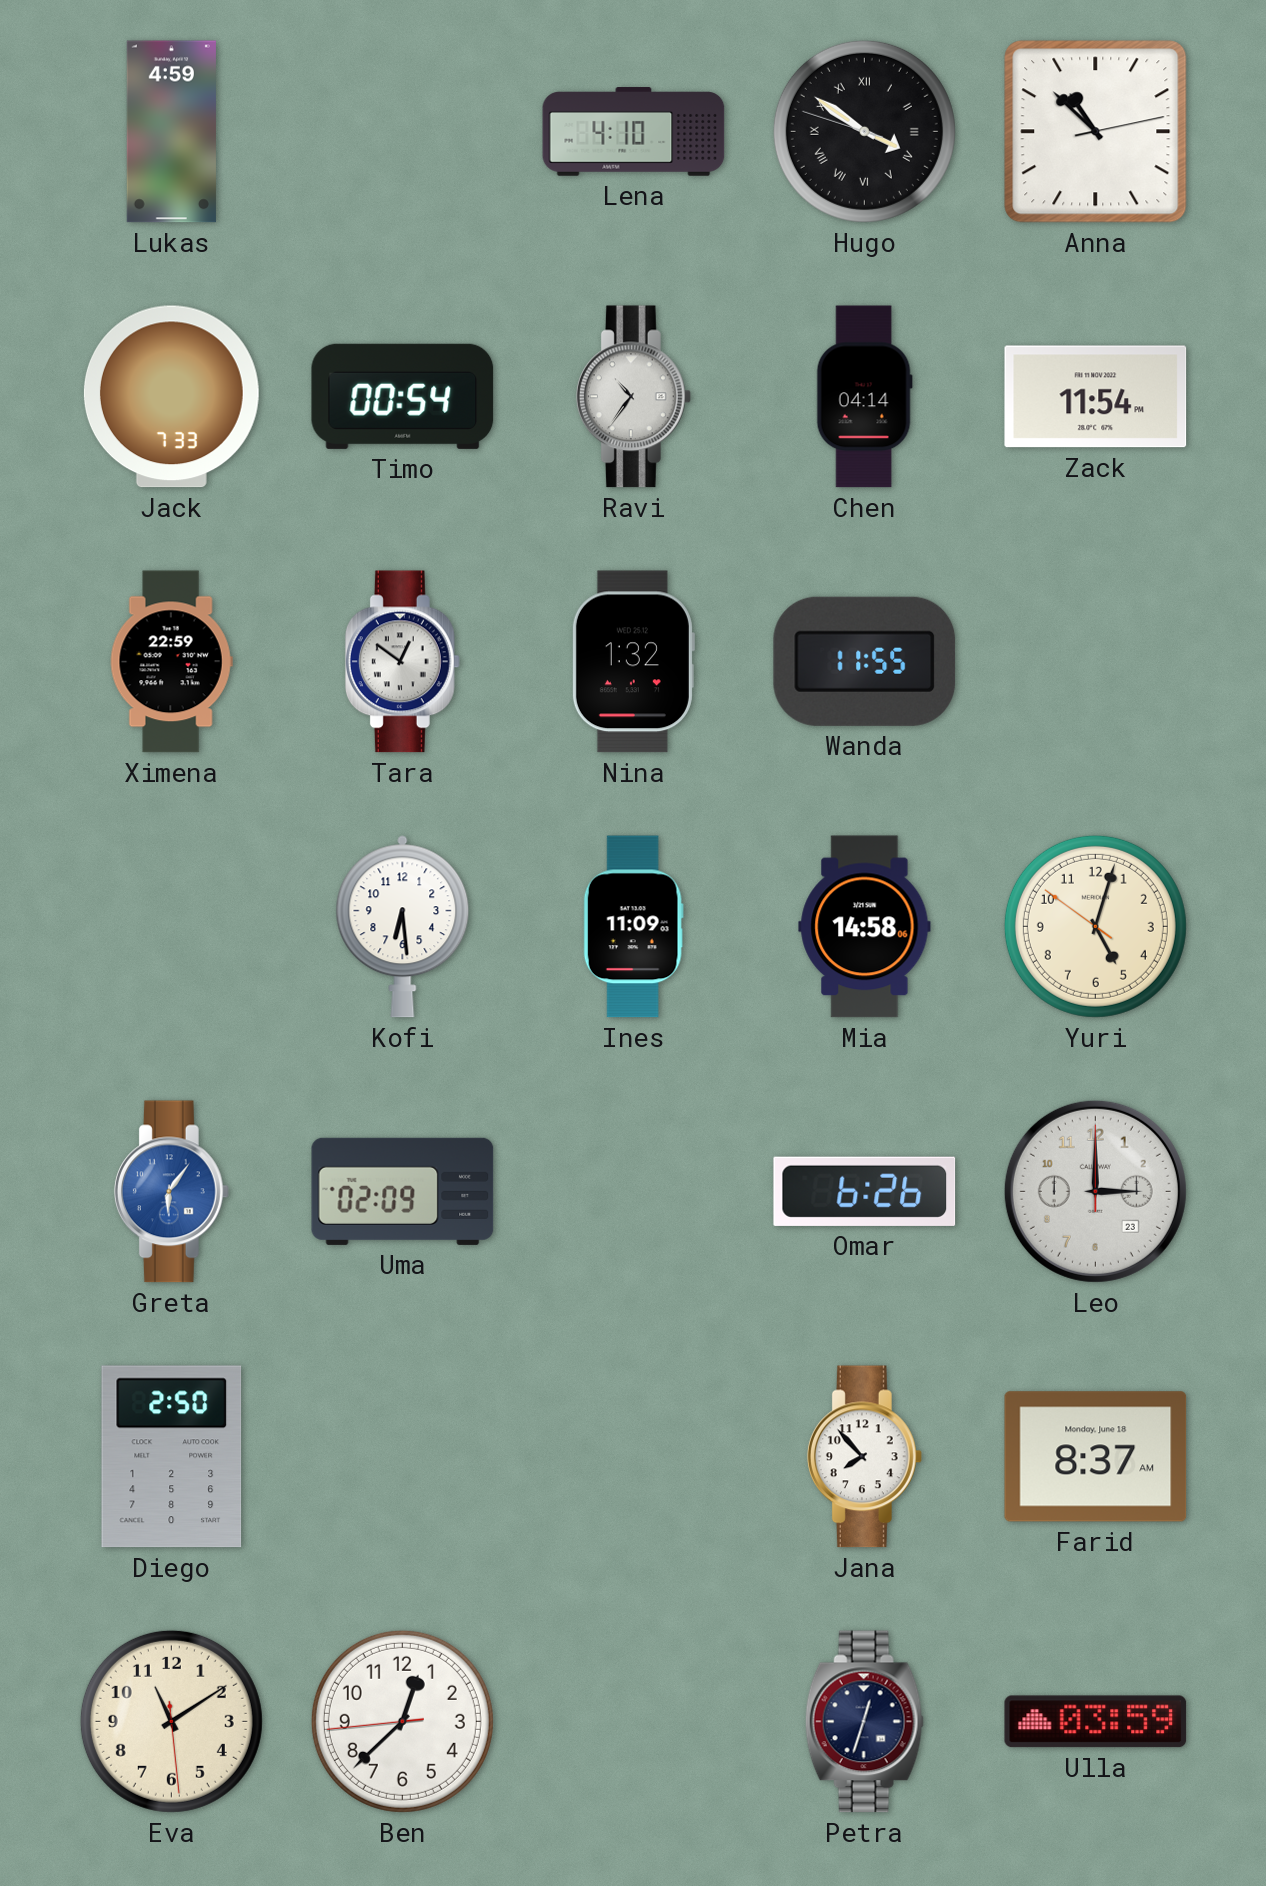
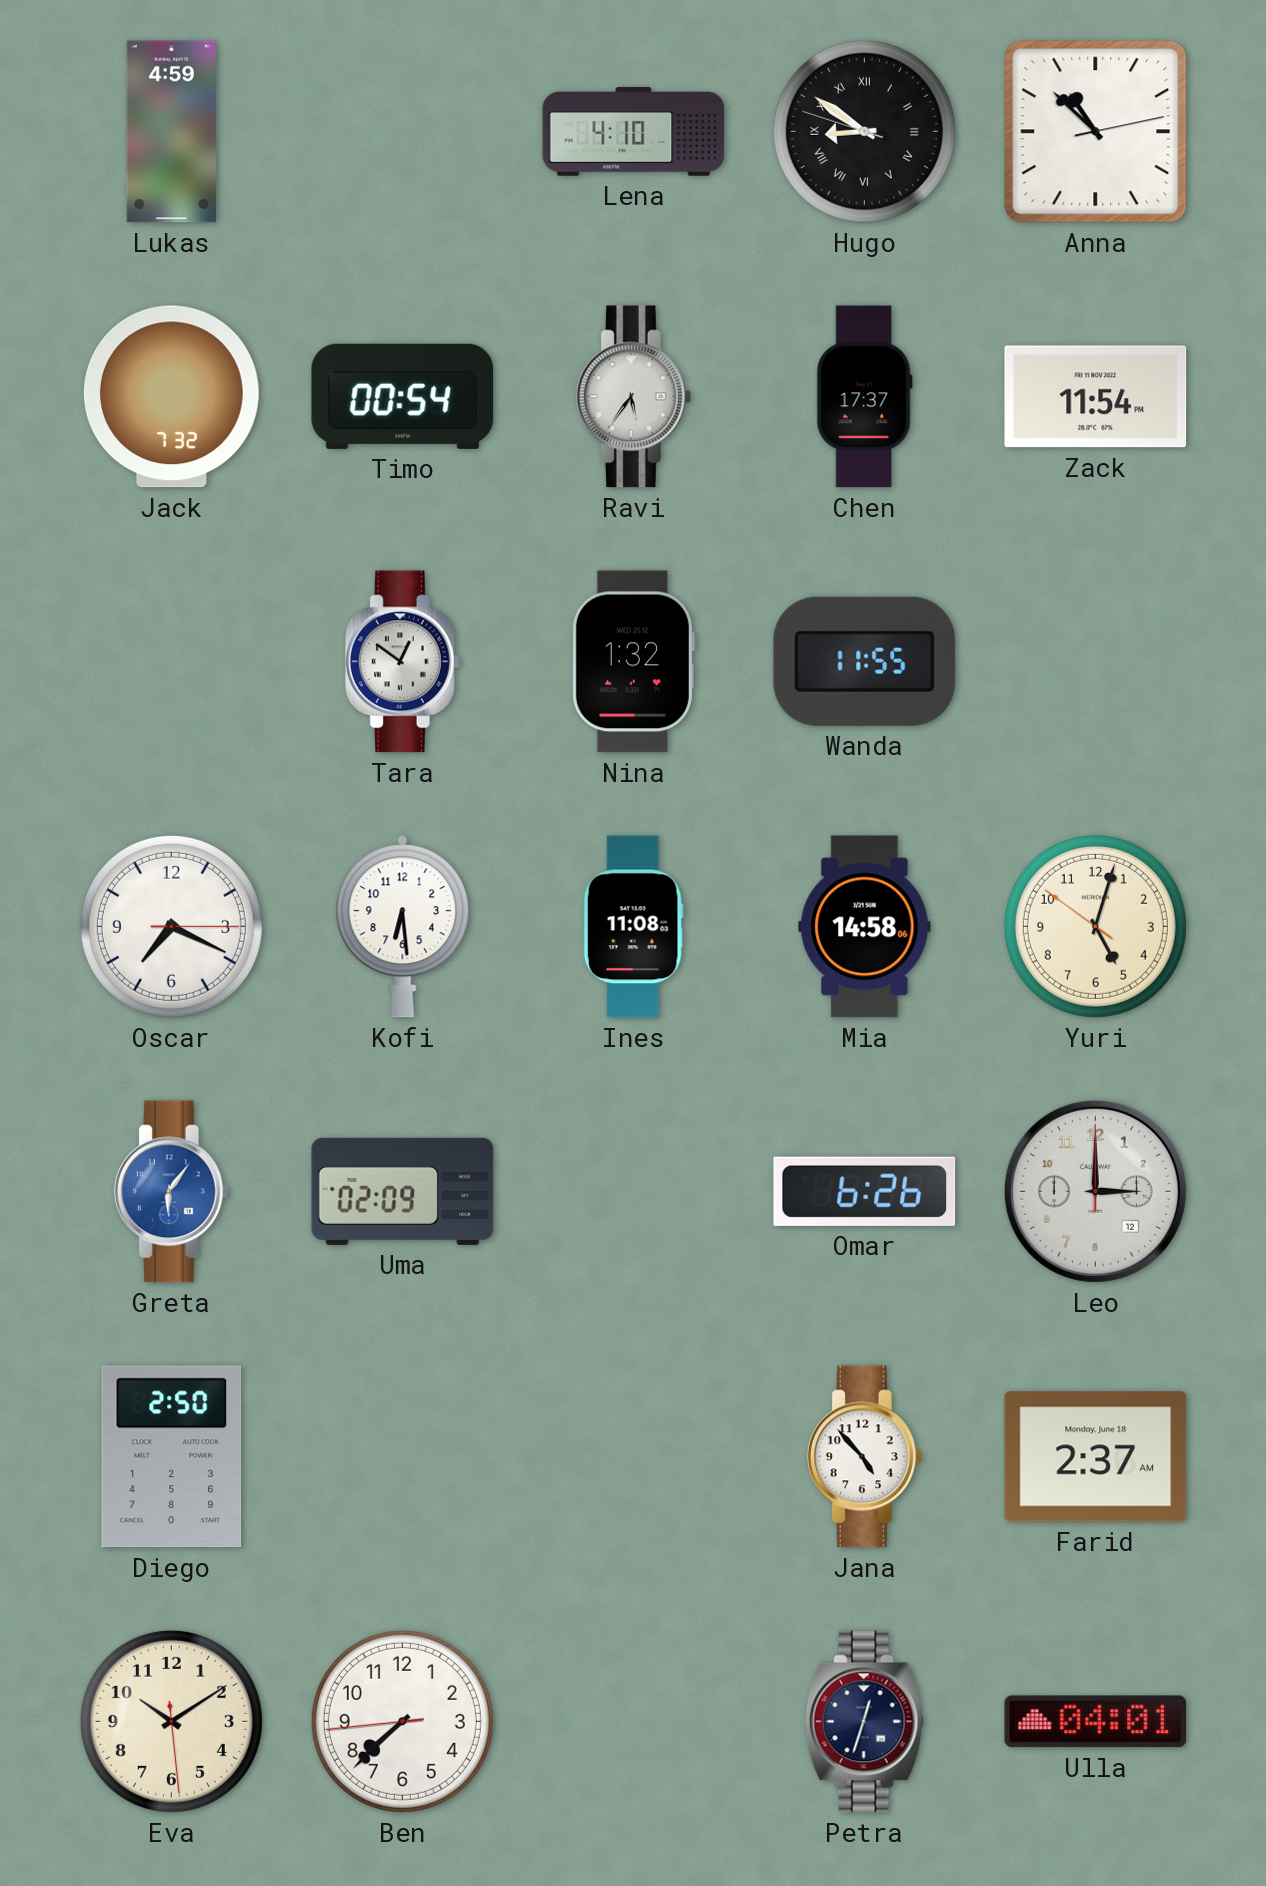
Hugo: 3:50 -> 8:50
Jack: 7:33 -> 7:32
Ravi: 10:36 -> 5:36
Chen: 04:14 -> 17:37
Ximena: 22:59 -> none
Oscar: none -> 7:19
Ines: 11:09 -> 11:08
Leo date: 23 -> 12
Jana: 7:53 -> 4:53
Farid: 8:37 -> 2:37
Eva: 11:09 -> 10:09
Ben: 12:37 -> 7:37
Ulla: 03:59 -> 04:01
